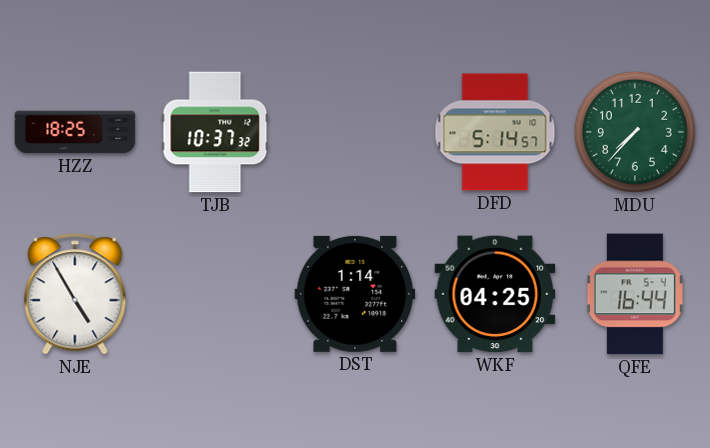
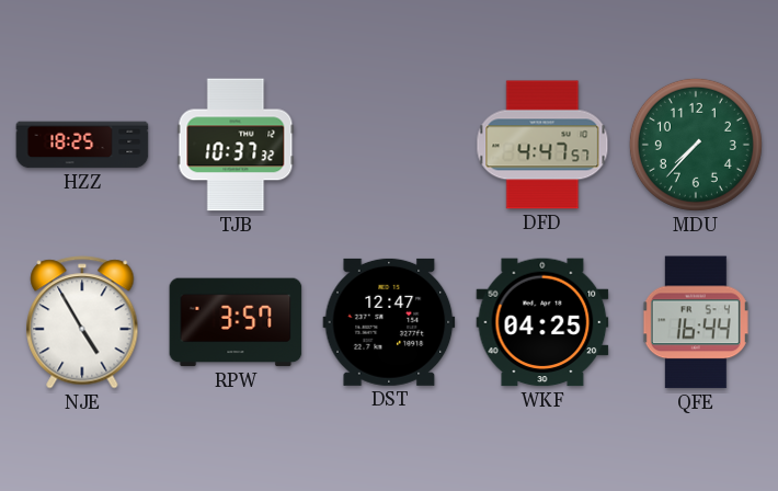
DFD: 5:14 -> 4:47
RPW: none -> 3:57
DST: 1:14 -> 12:47
